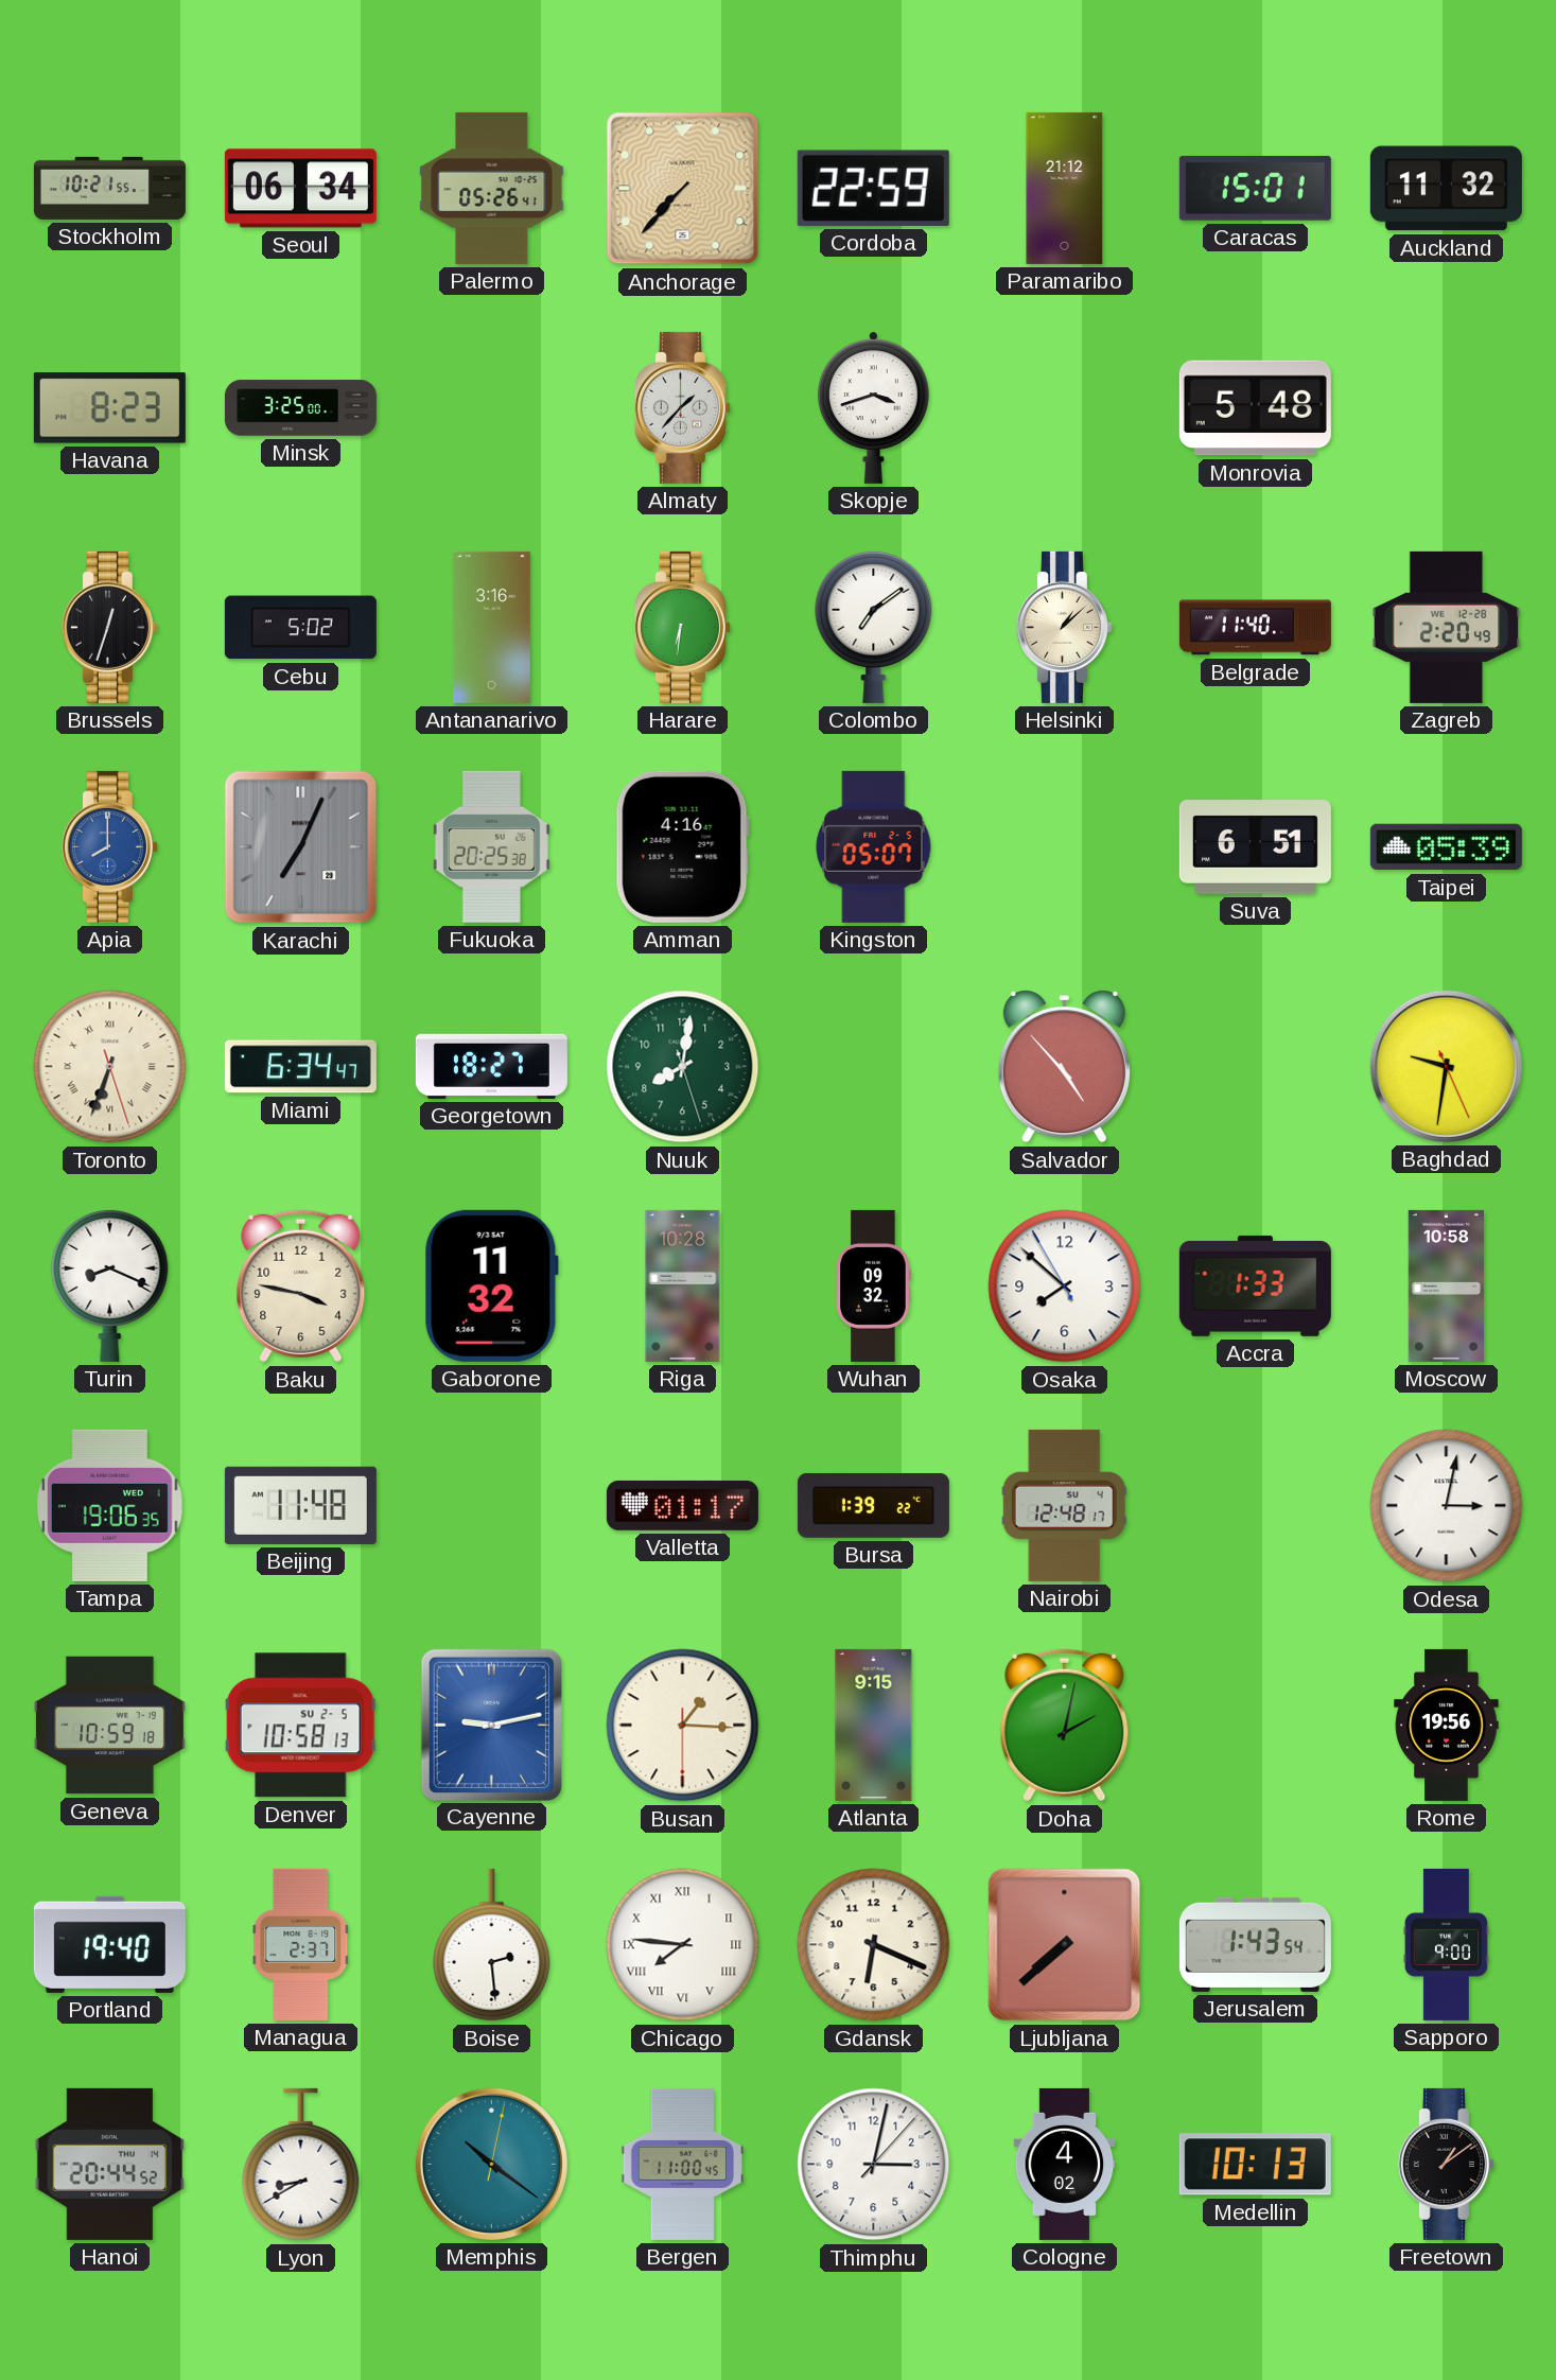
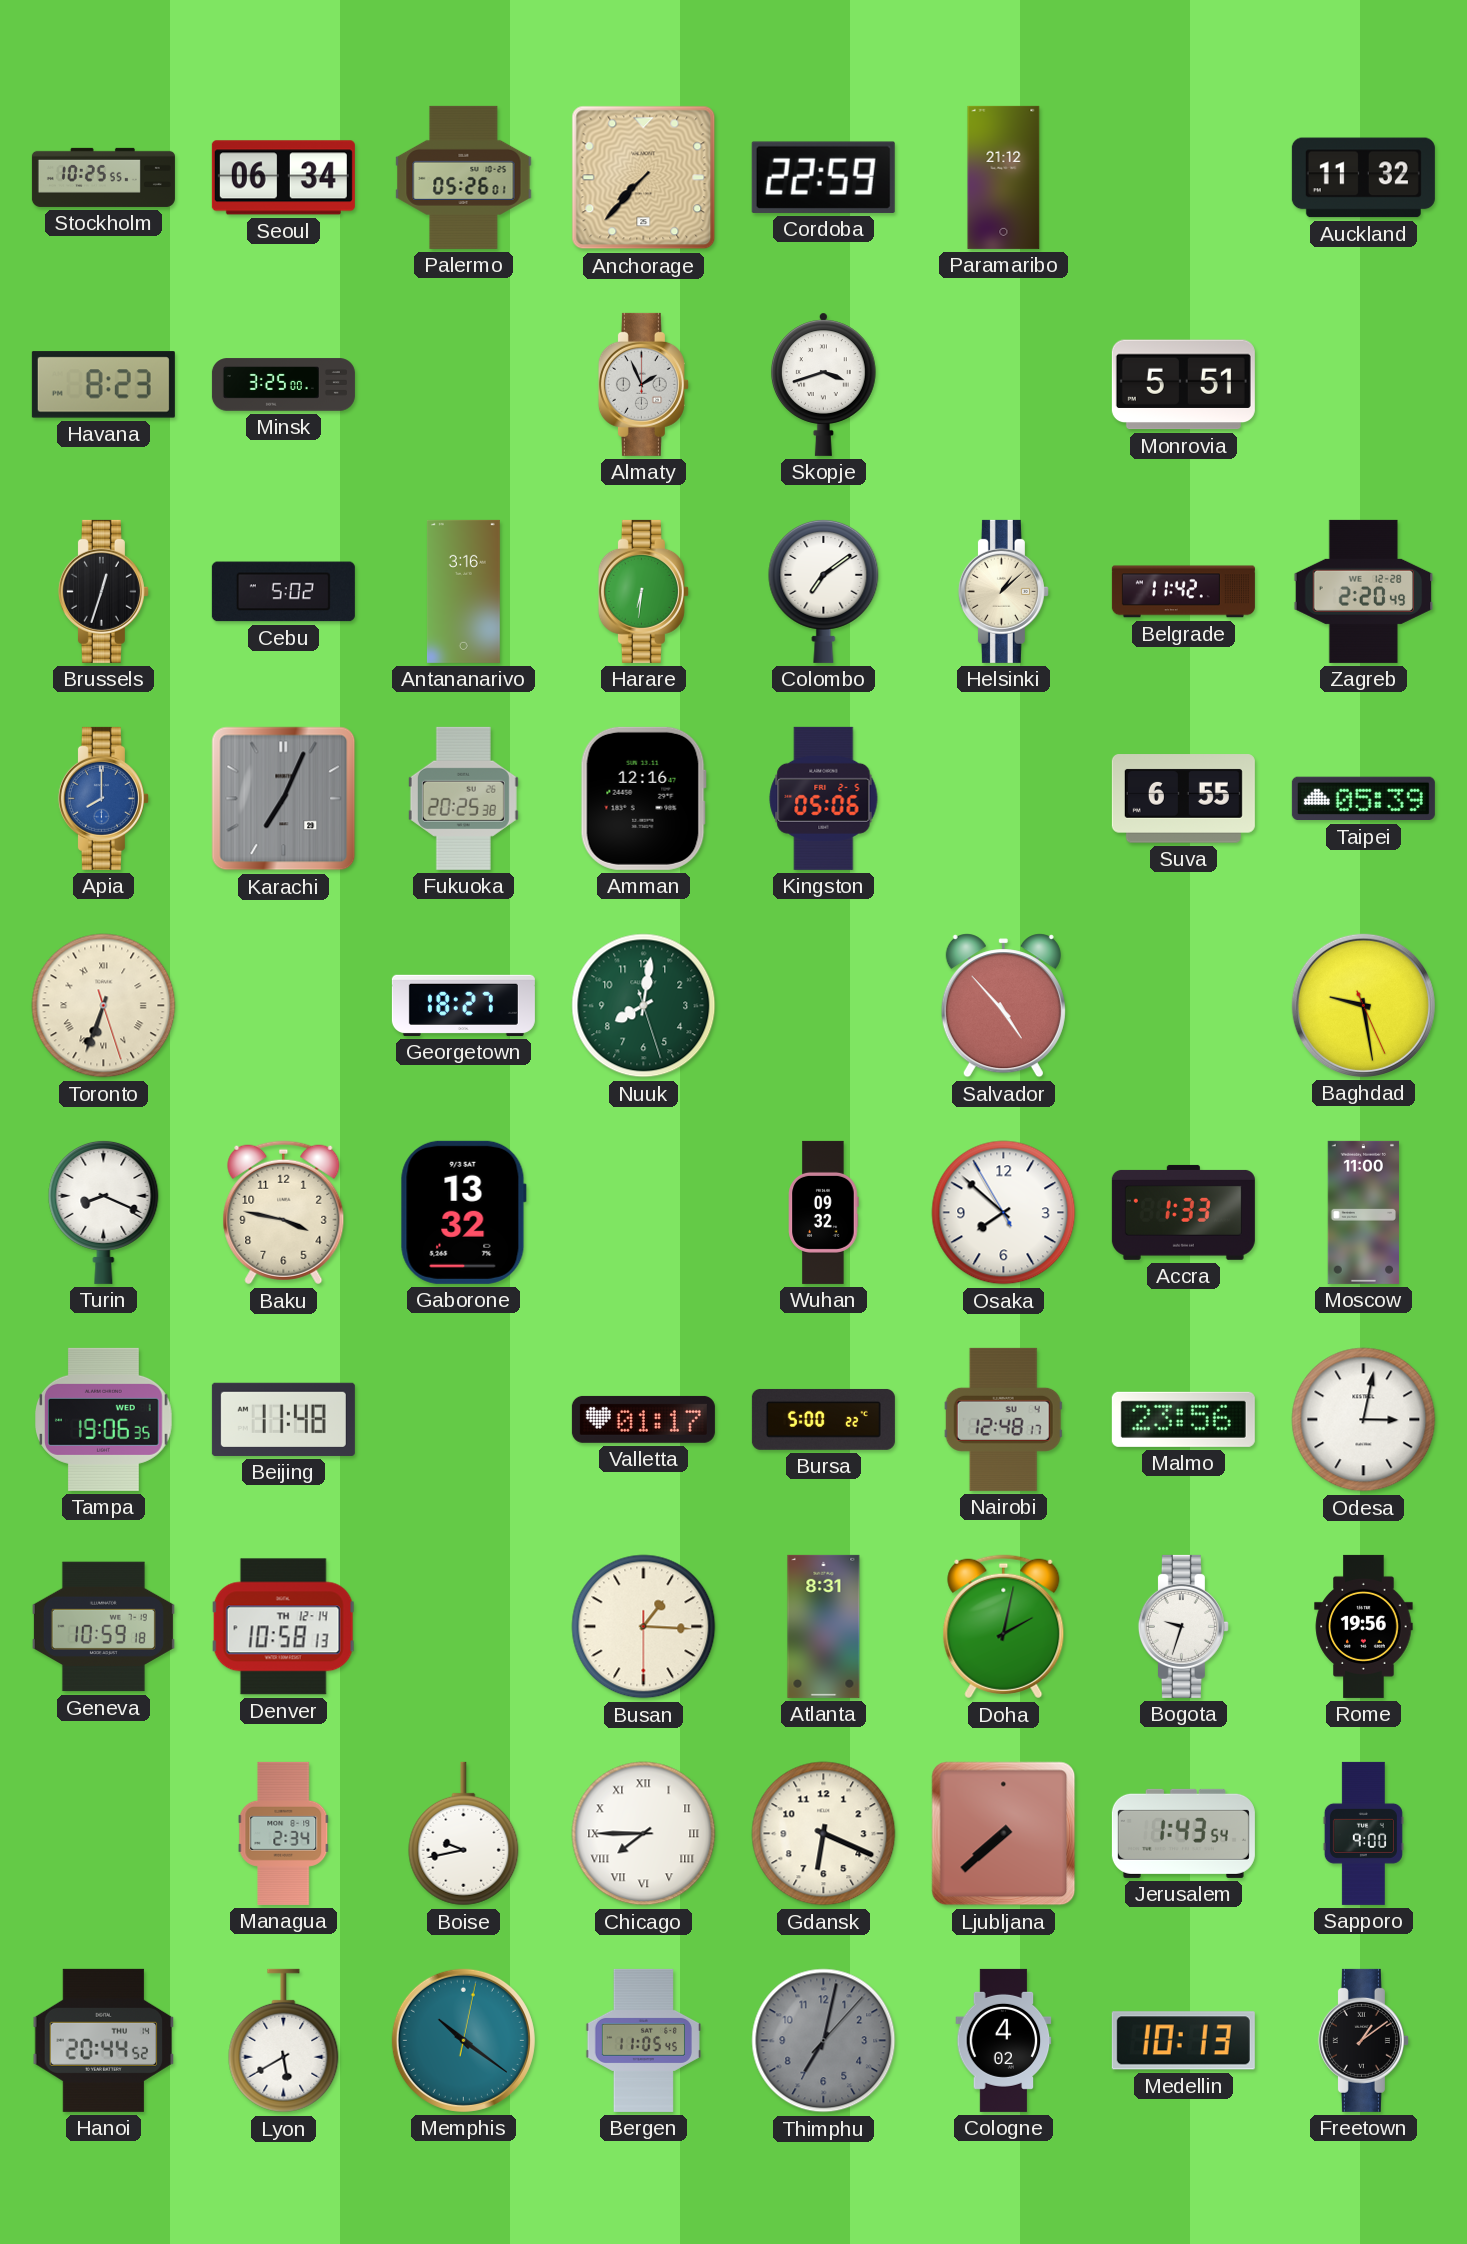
Stockholm: 10:21 -> 10:25
Palermo: 05:26:41 -> 05:26:01
Caracas: 15:01 -> none
Almaty: 1:37 -> 1:56
Monrovia: 5:48 -> 5:51
Belgrade: 11:40 -> 11:42
Amman: 4:16 -> 12:16
Kingston: 05:07 -> 05:06
Suva: 6:51 -> 6:55
Miami: 6:34 -> none
Baghdad: 9:31 -> 9:28
Gaborone: 11:32 -> 13:32
Riga: 10:28 -> none
Moscow: 10:58 -> 11:00
Bursa: 1:39 -> 5:00
Malmo: none -> 23:56
Denver date: SU 2-5 -> TH 12-14
Cayenne: 9:13 -> none
Atlanta: 9:15 -> 8:31
Bogota: none -> 9:33
Portland: 19:40 -> none
Managua: 2:37 -> 2:34
Boise: 2:29 -> 9:43
Chicago: 7:46 -> 7:45
Lyon: 8:40 -> 5:40
Bergen: 11:00 -> 11:05
Thimphu: 3:02 -> 7:02
Thimphu dial: white -> grey
